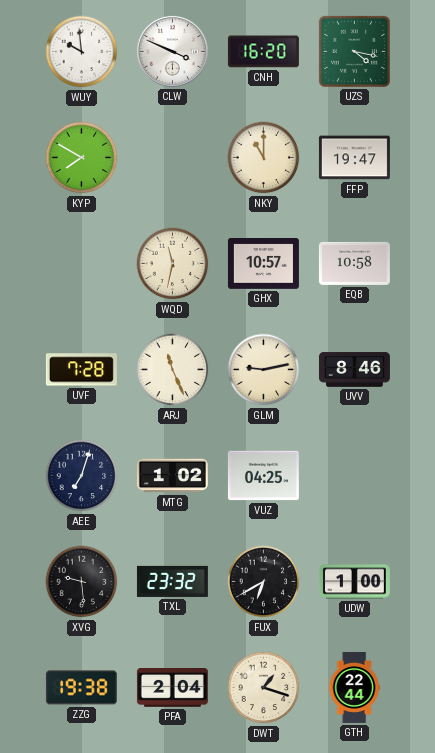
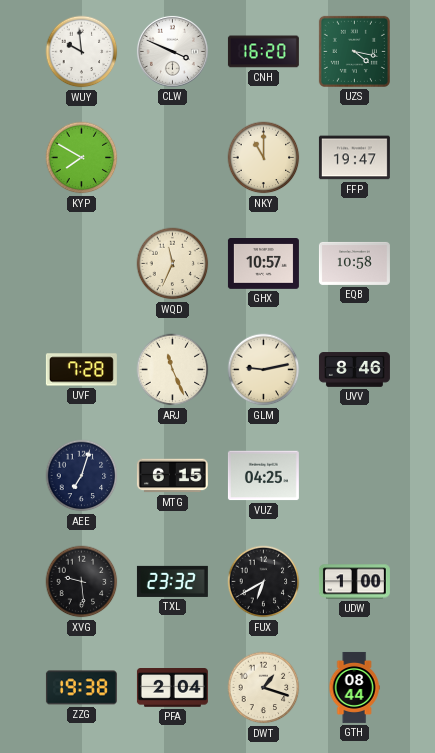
WQD: 11:32 -> 11:34
MTG: 1:02 -> 6:15
GTH: 22:44 -> 08:44
